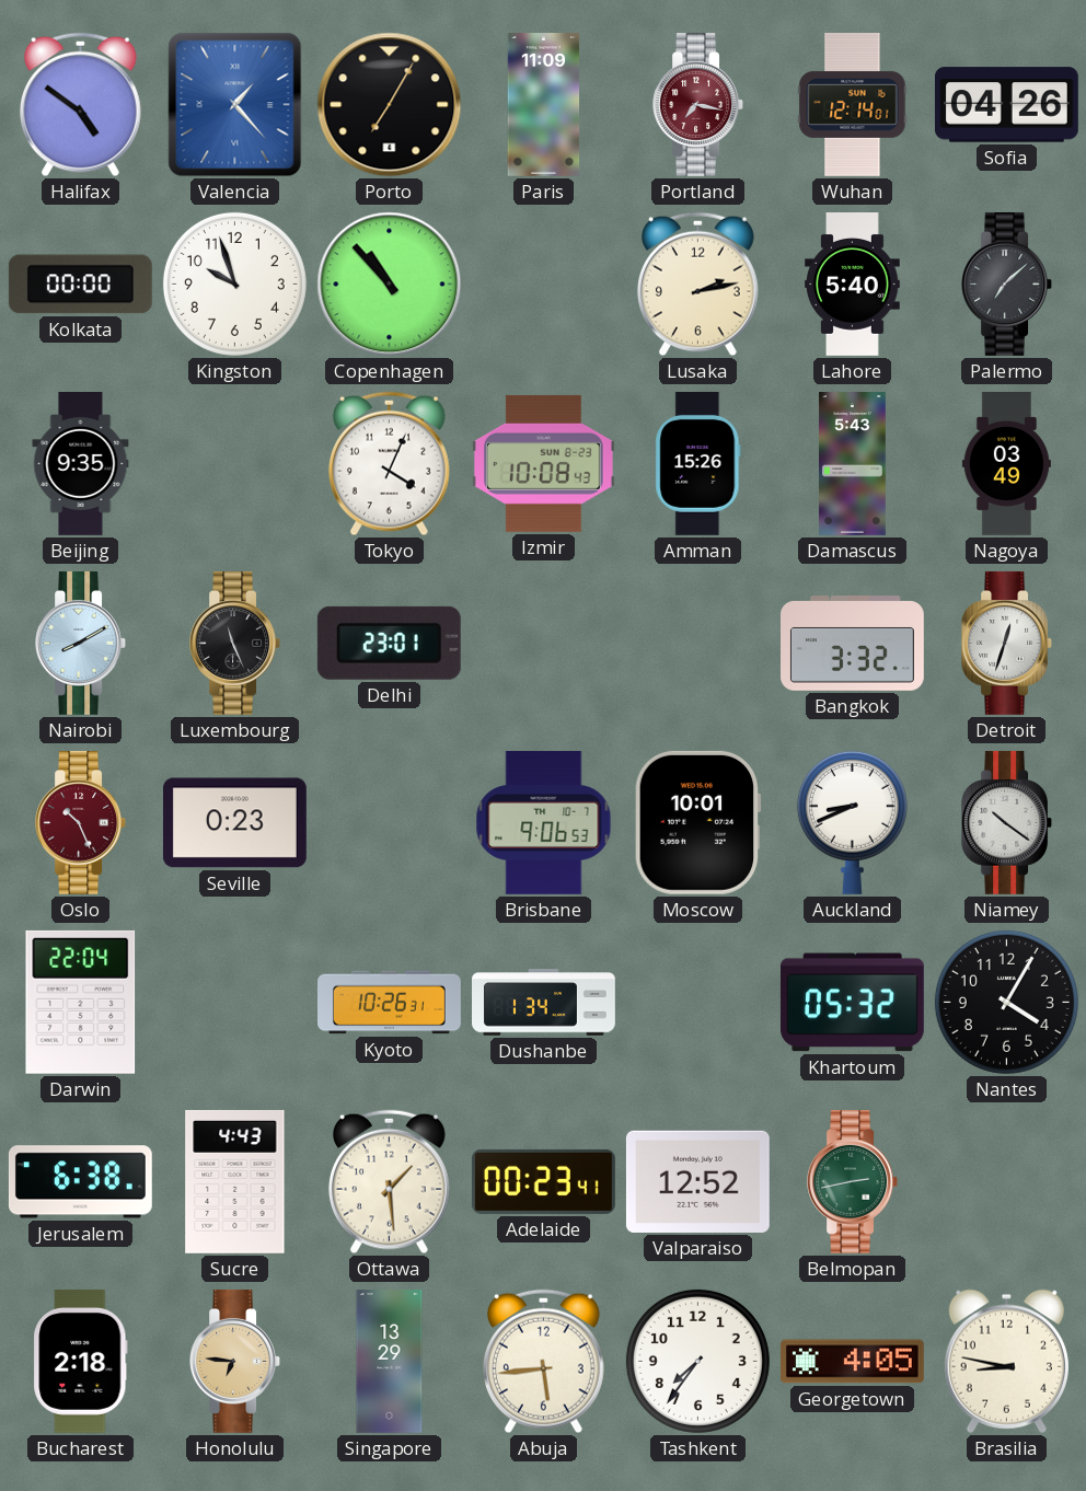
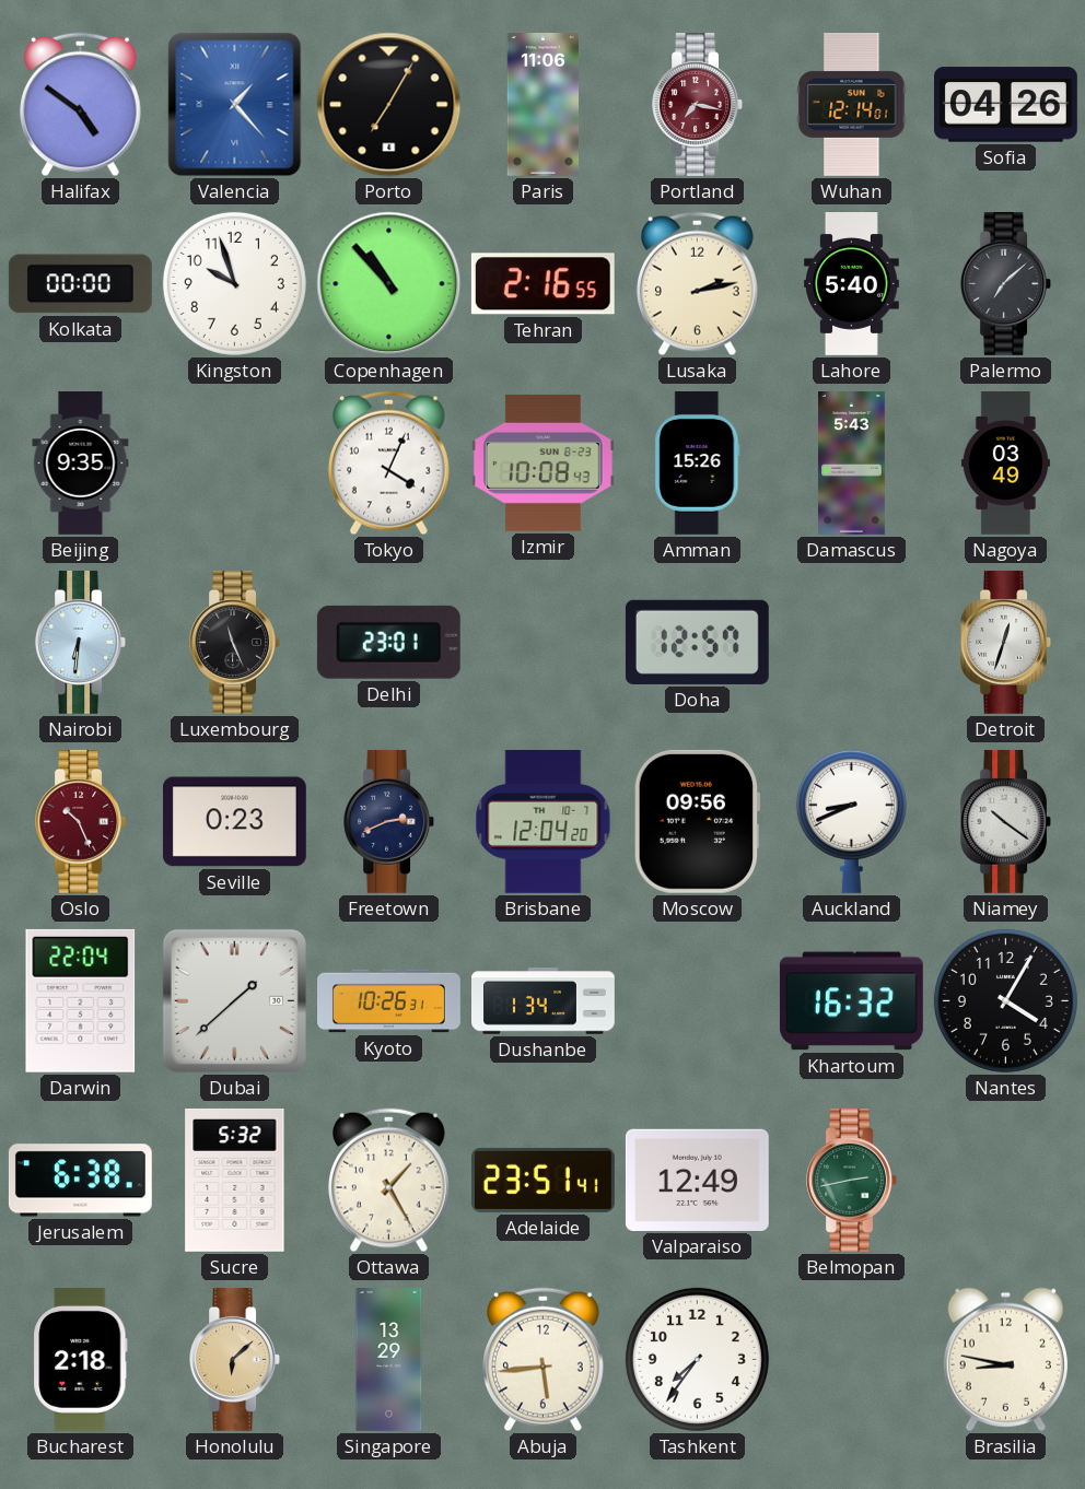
Paris: 11:09 -> 11:06
Tehran: none -> 2:16
Nairobi: 8:10 -> 6:31
Doha: none -> 12:57
Bangkok: 3:32 -> none
Freetown: none -> 2:41
Brisbane: 9:06 -> 12:04
Moscow: 10:01 -> 09:56
Dubai: none -> 1:38
Khartoum: 05:32 -> 16:32
Sucre: 4:43 -> 5:32
Ottawa: 1:29 -> 1:25
Adelaide: 00:23 -> 23:51
Valparaiso: 12:52 -> 12:49
Honolulu: 6:46 -> 6:08
Georgetown: 4:05 -> none
